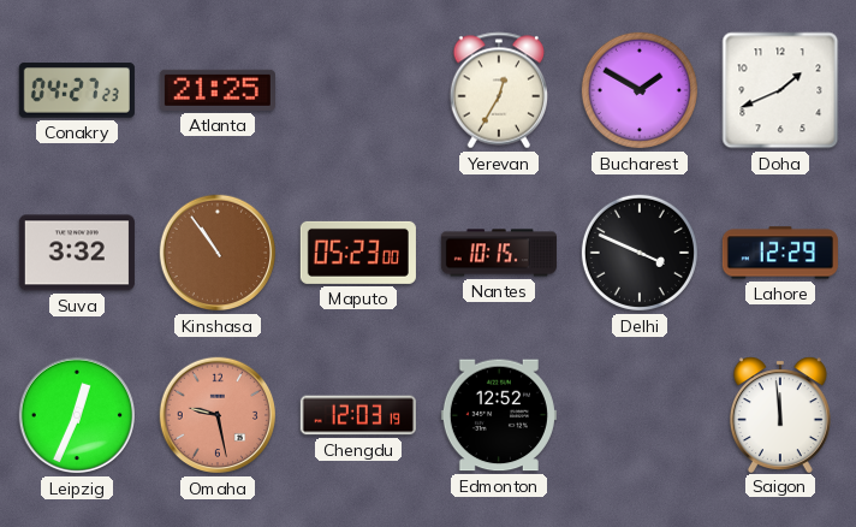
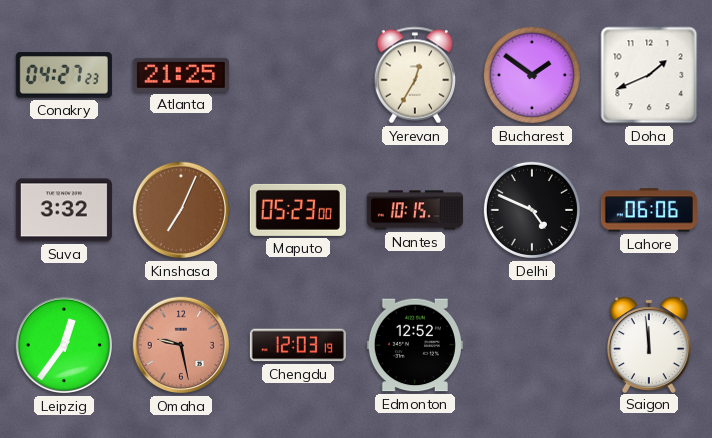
Bucharest: 1:50 -> 1:51
Kinshasa: 10:54 -> 7:04
Delhi: 3:49 -> 4:49
Lahore: 12:29 -> 06:06
Leipzig: 12:34 -> 12:36
